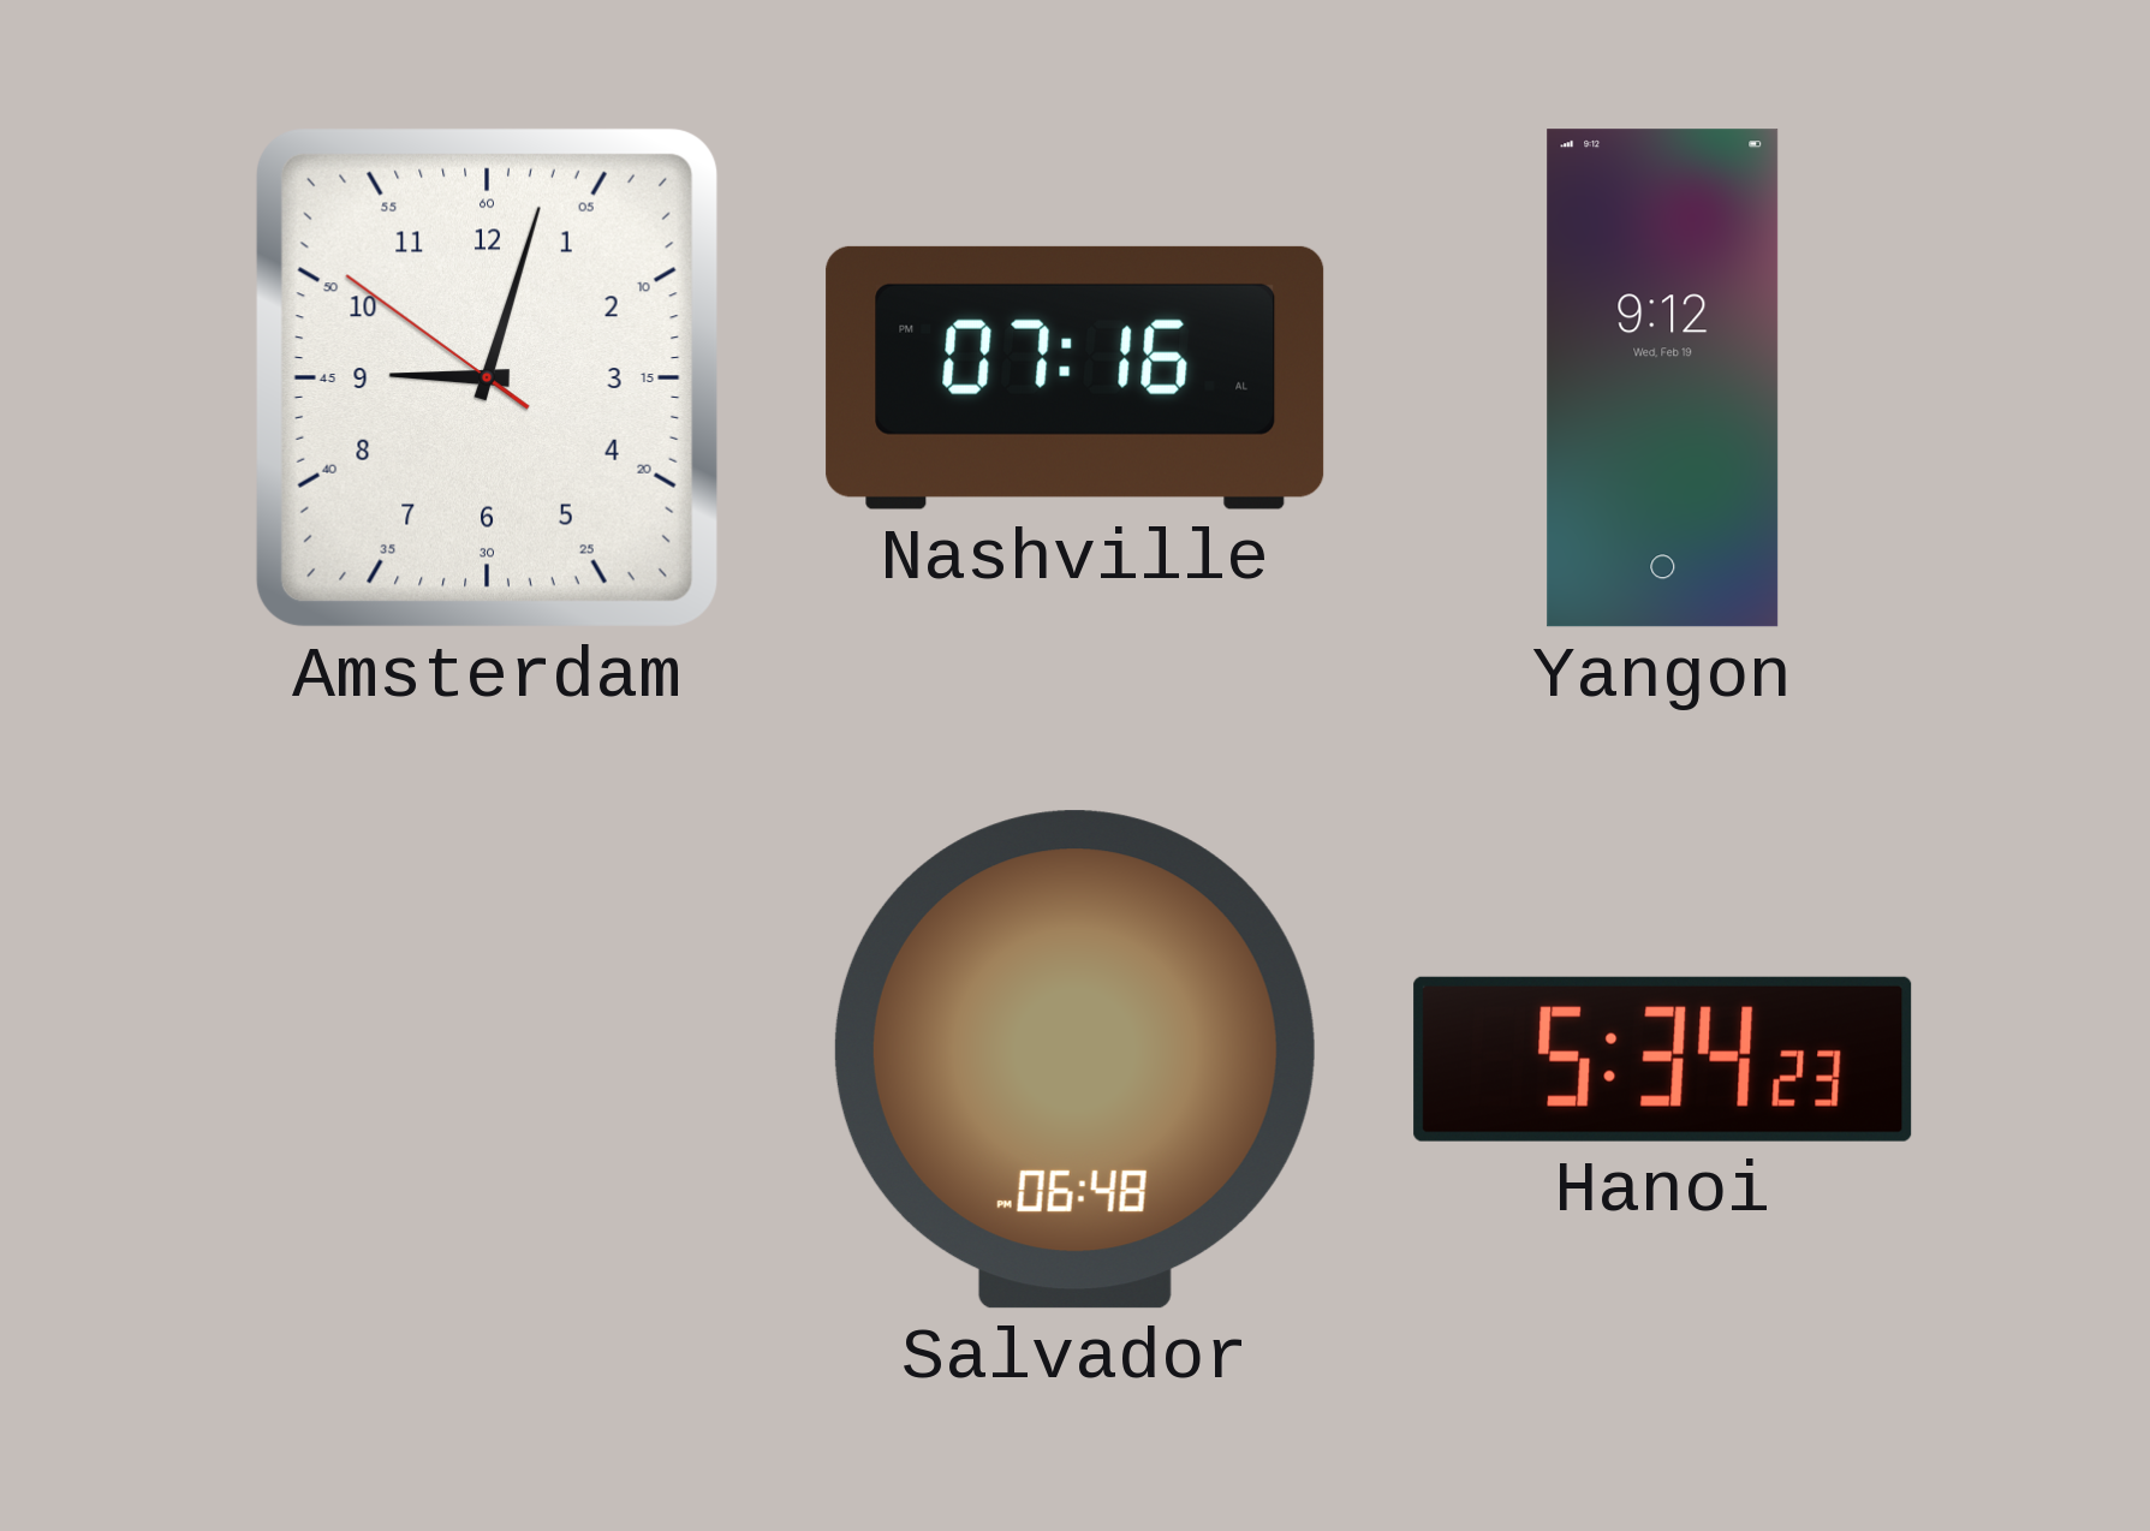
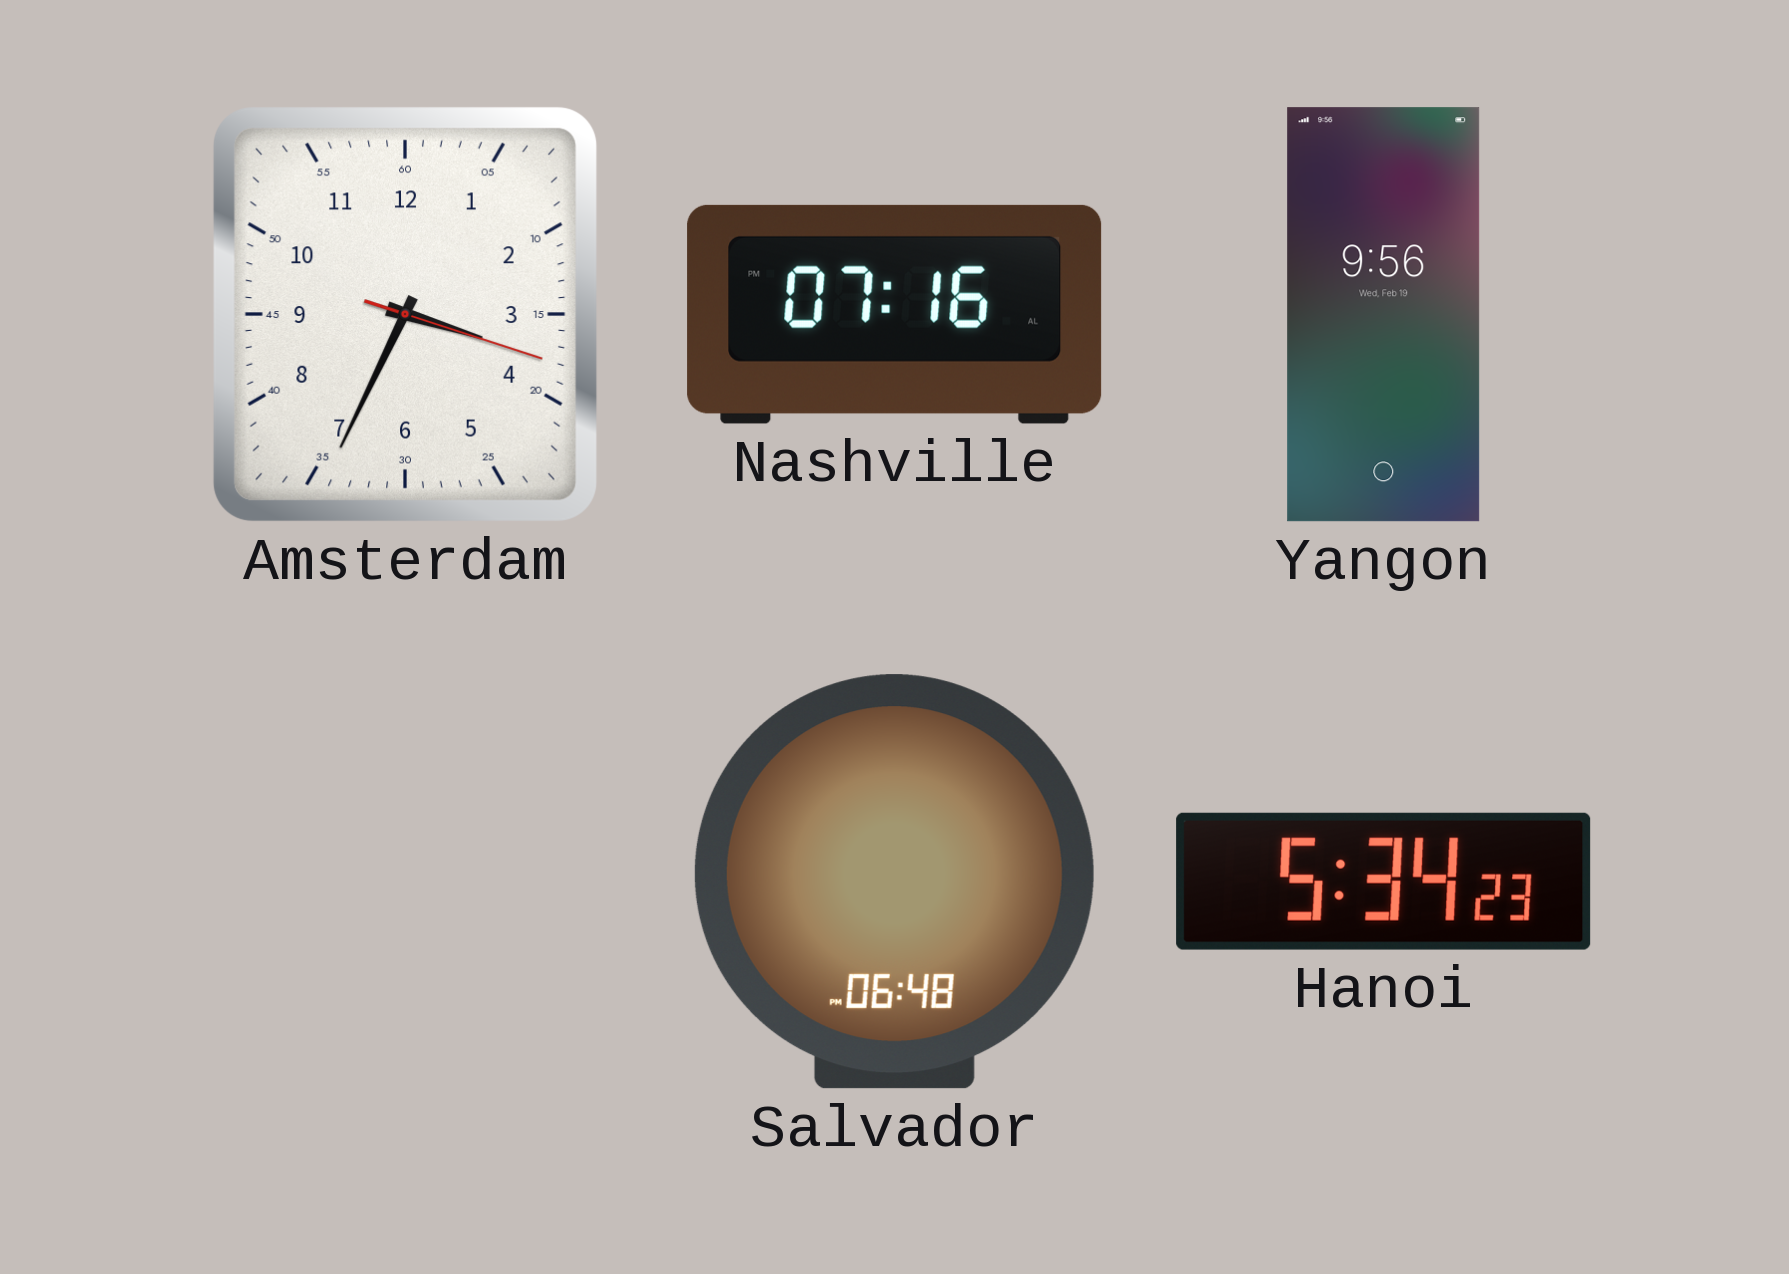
Amsterdam: 9:02 -> 3:34
Yangon: 9:12 -> 9:56
